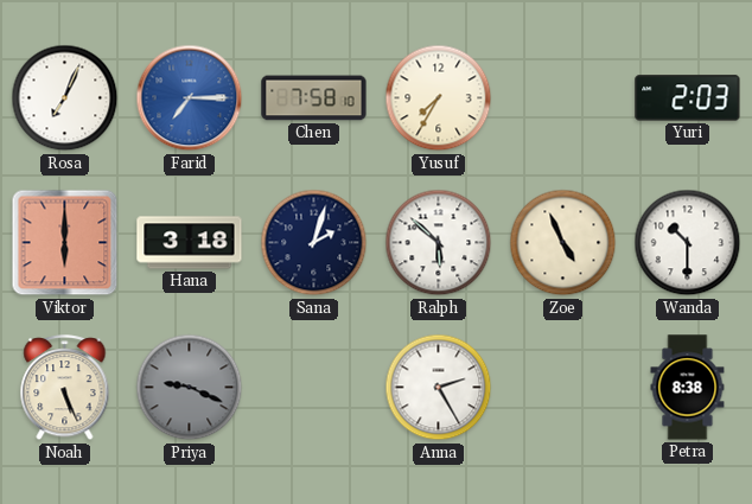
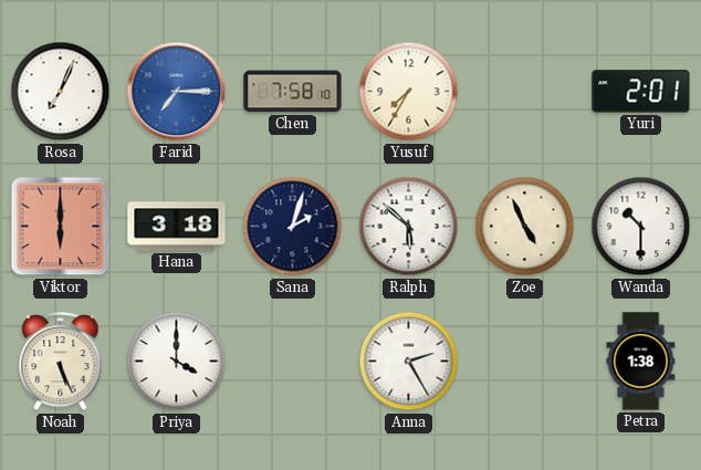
Yuri: 2:03 -> 2:01
Priya: 9:19 -> 4:00
Priya dial: grey -> white
Petra: 8:38 -> 1:38
